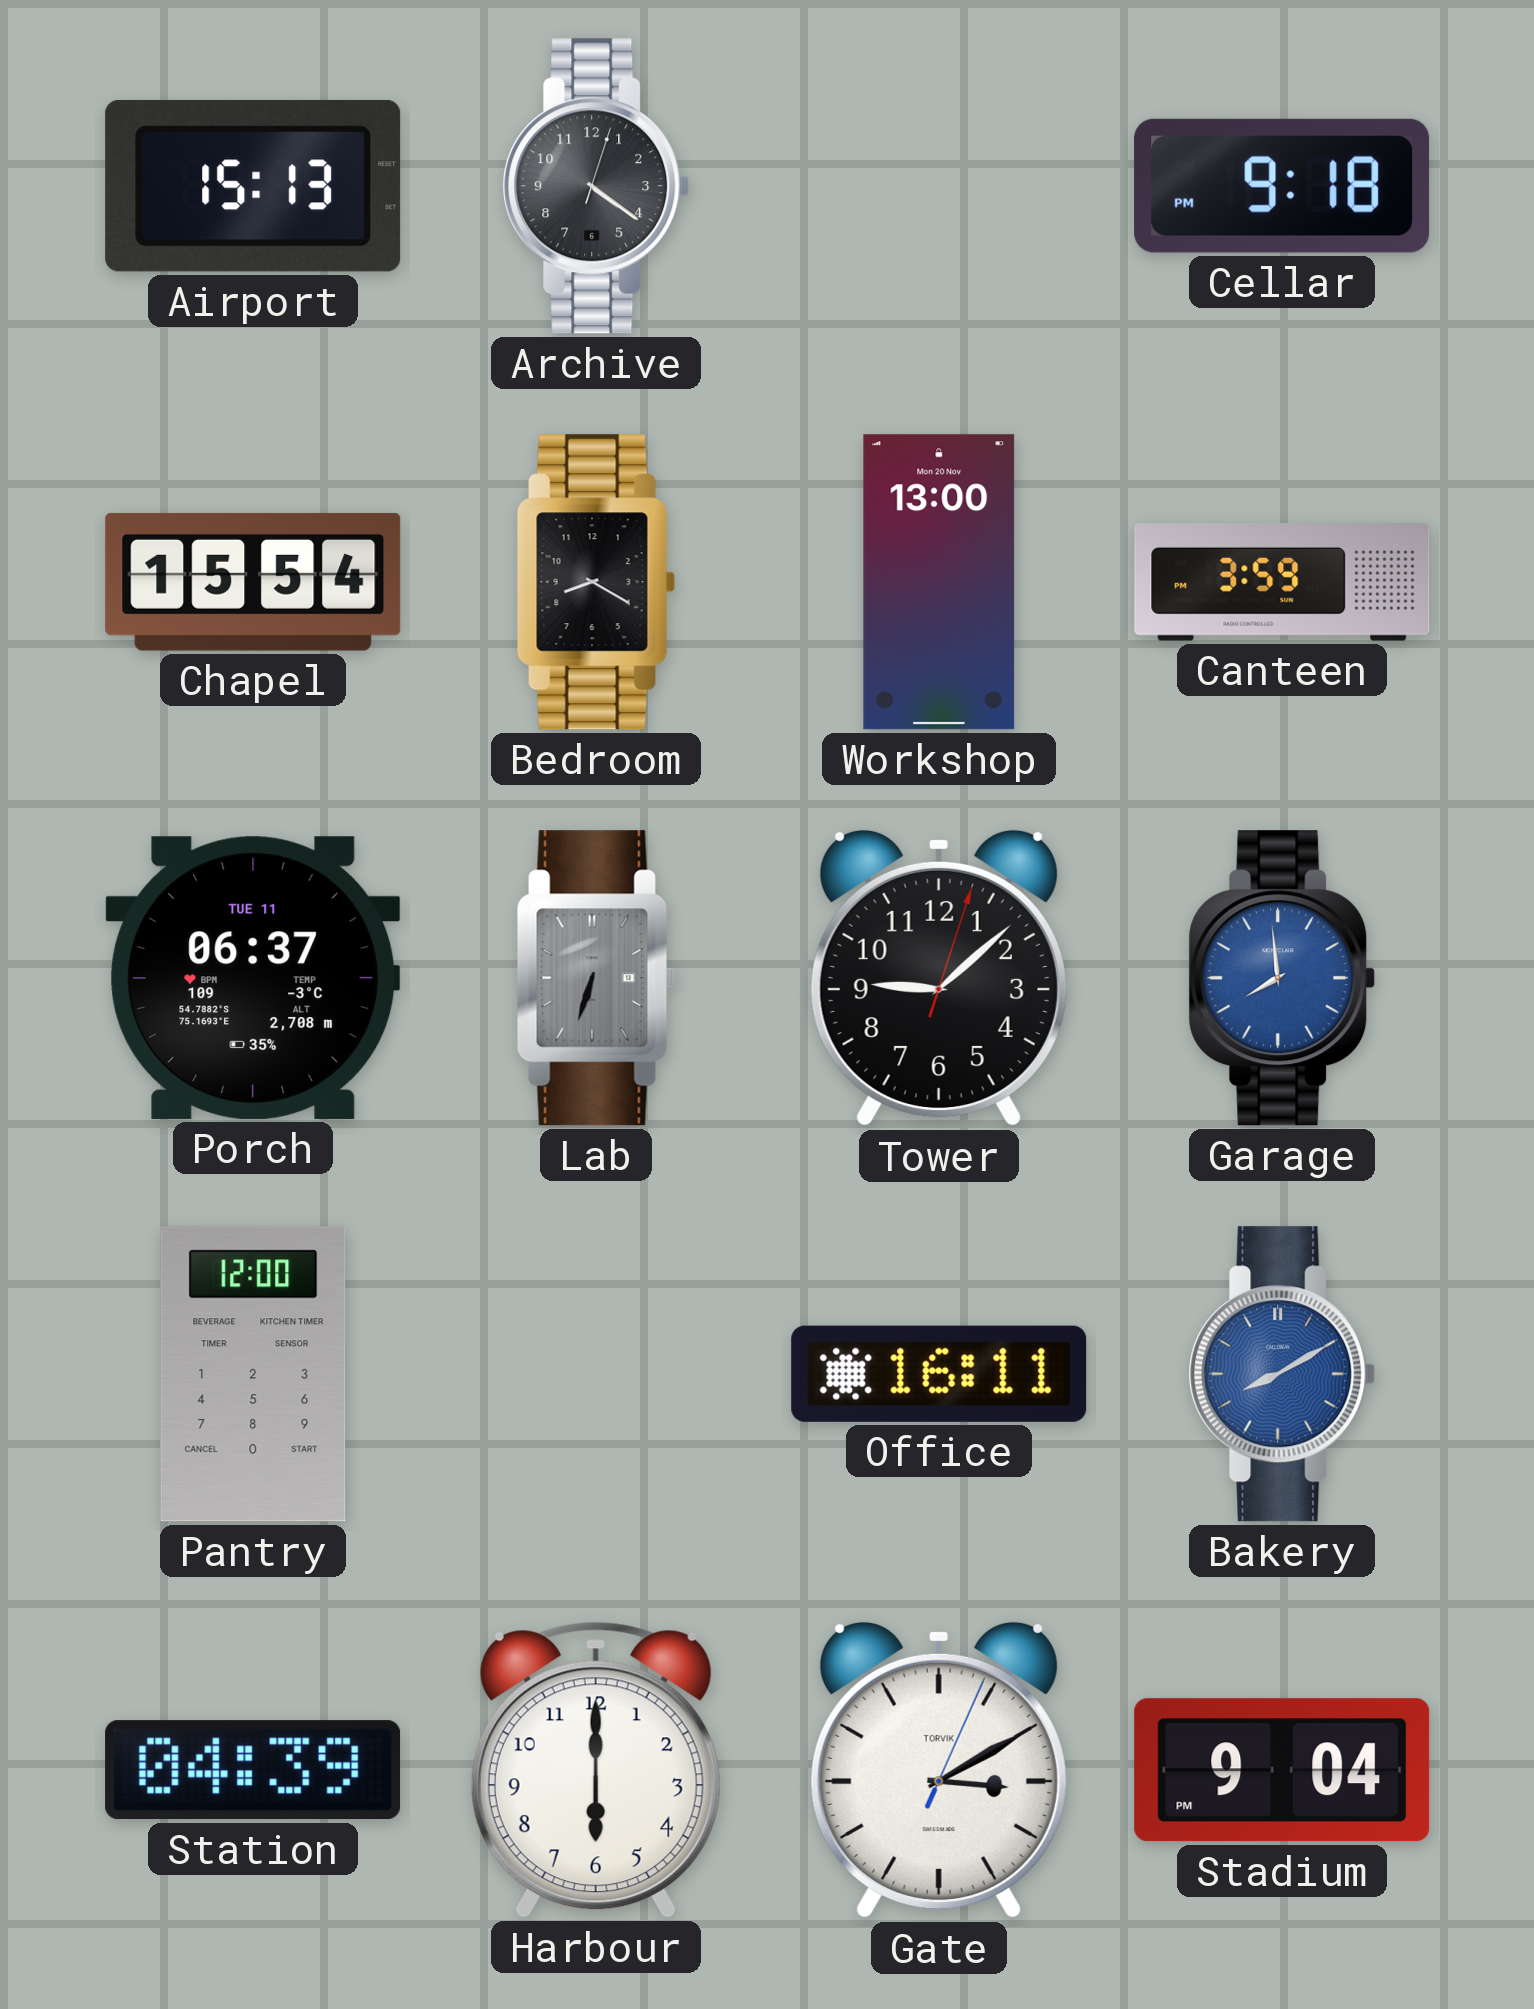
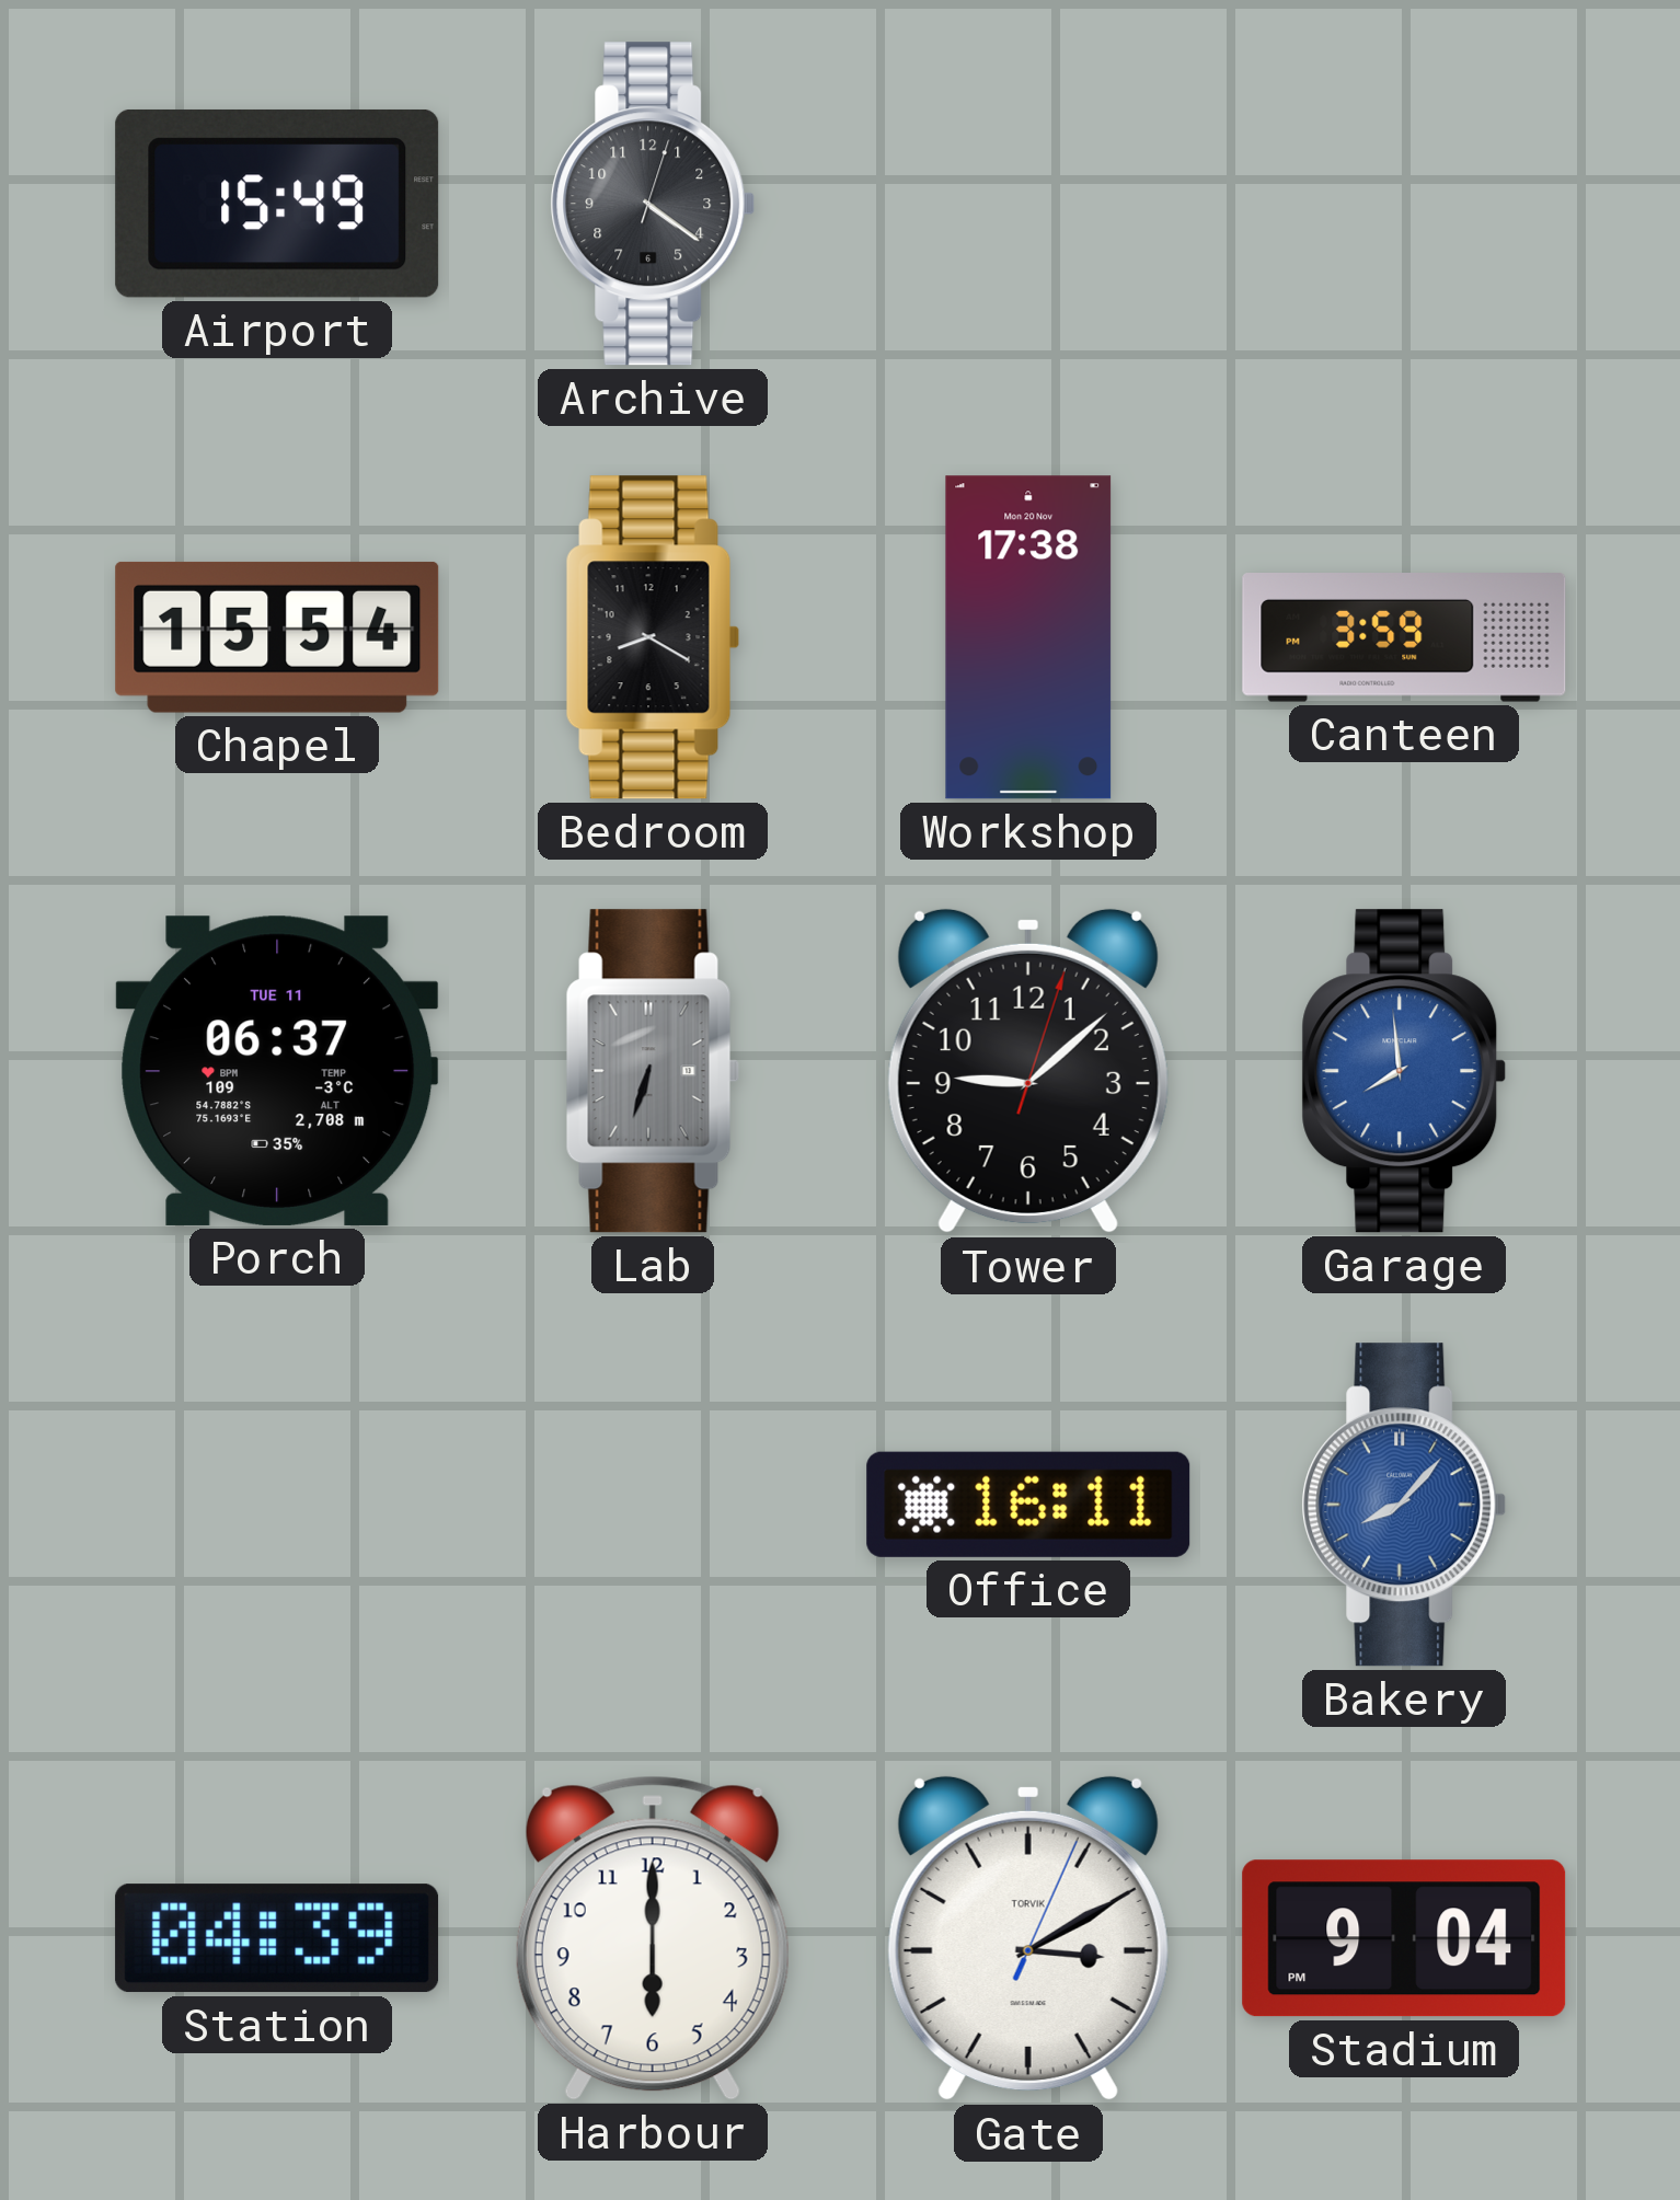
Airport: 15:13 -> 15:49
Cellar: 9:18 -> none
Workshop: 13:00 -> 17:38
Pantry: 12:00 -> none
Bakery: 8:10 -> 8:07
